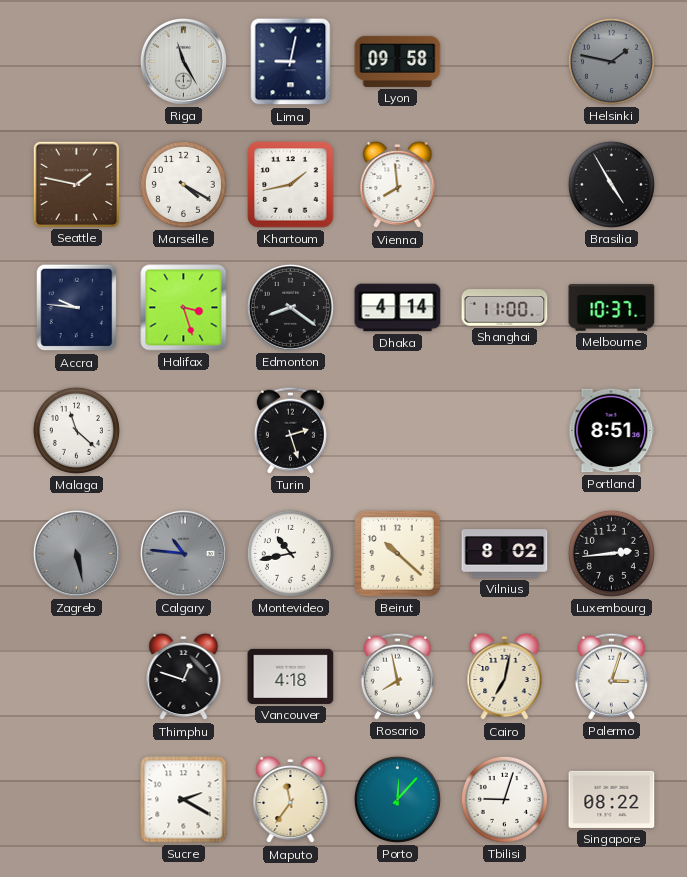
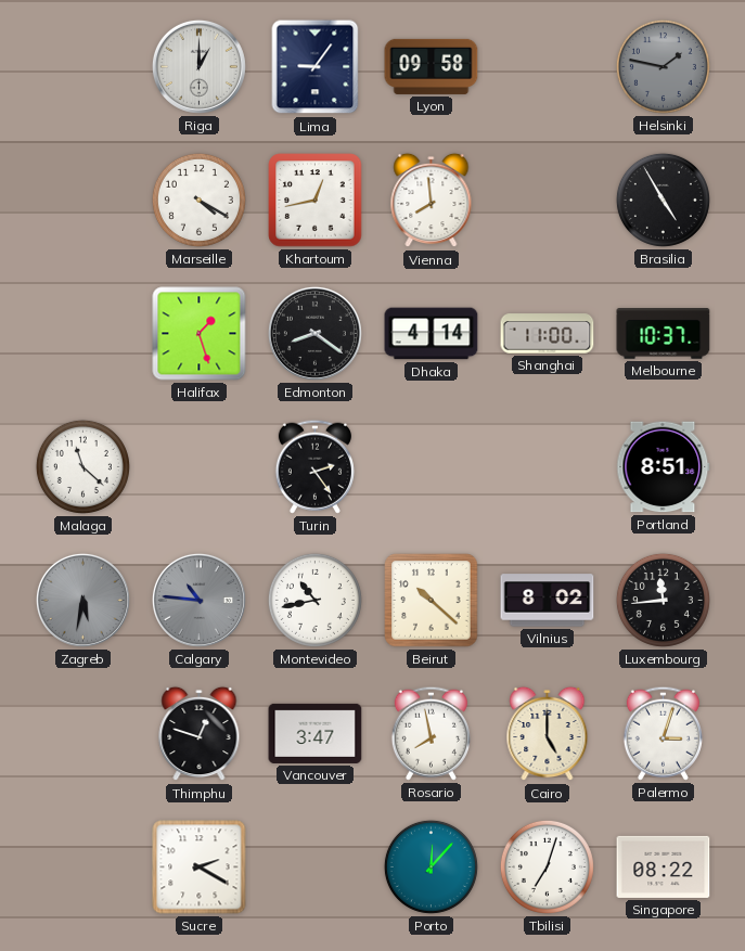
Riga: 11:25 -> 1:00
Lima: 9:02 -> 9:06
Seattle: 1:47 -> none
Khartoum: 1:43 -> 12:43
Accra: 9:46 -> none
Halifax: 3:27 -> 1:27
Turin: 2:27 -> 2:24
Zagreb: 5:28 -> 5:32
Luxembourg: 2:44 -> 11:44
Vancouver: 4:18 -> 3:47
Cairo: 7:02 -> 5:00
Maputo: 11:36 -> none
Tbilisi: 9:03 -> 7:03
